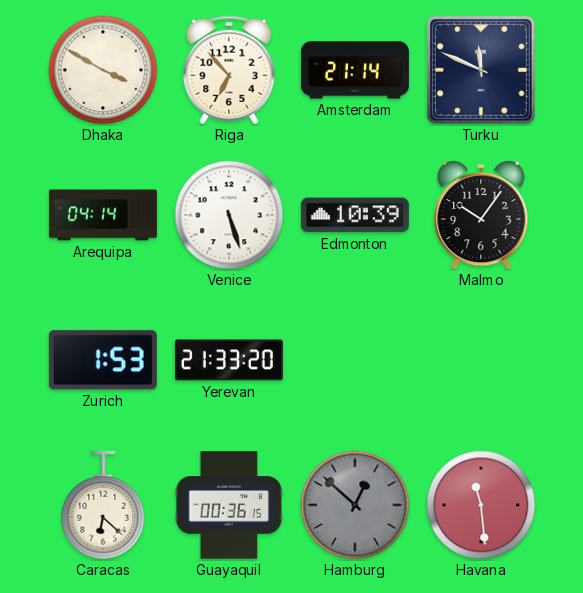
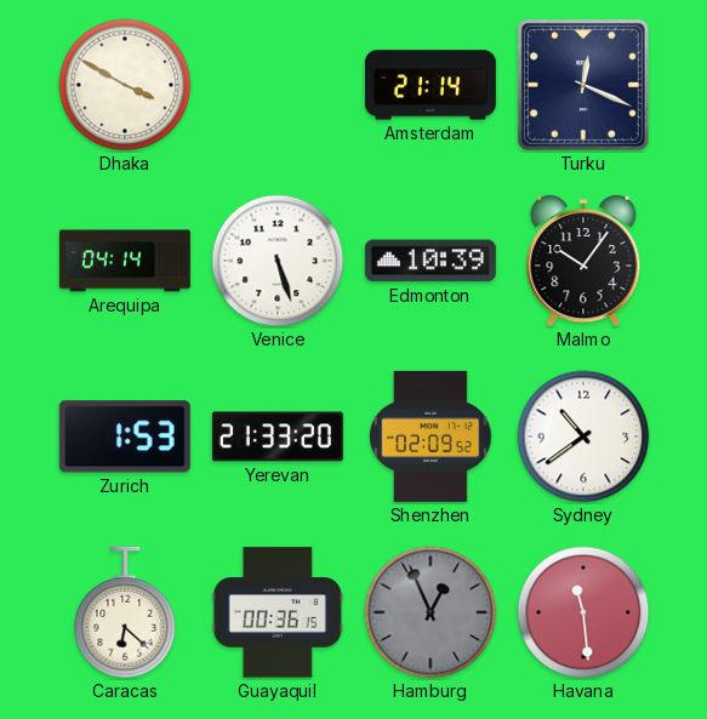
Riga: 6:53 -> none
Turku: 11:49 -> 12:19
Shenzhen: none -> 02:09
Sydney: none -> 10:39
Hamburg: 12:52 -> 12:56
